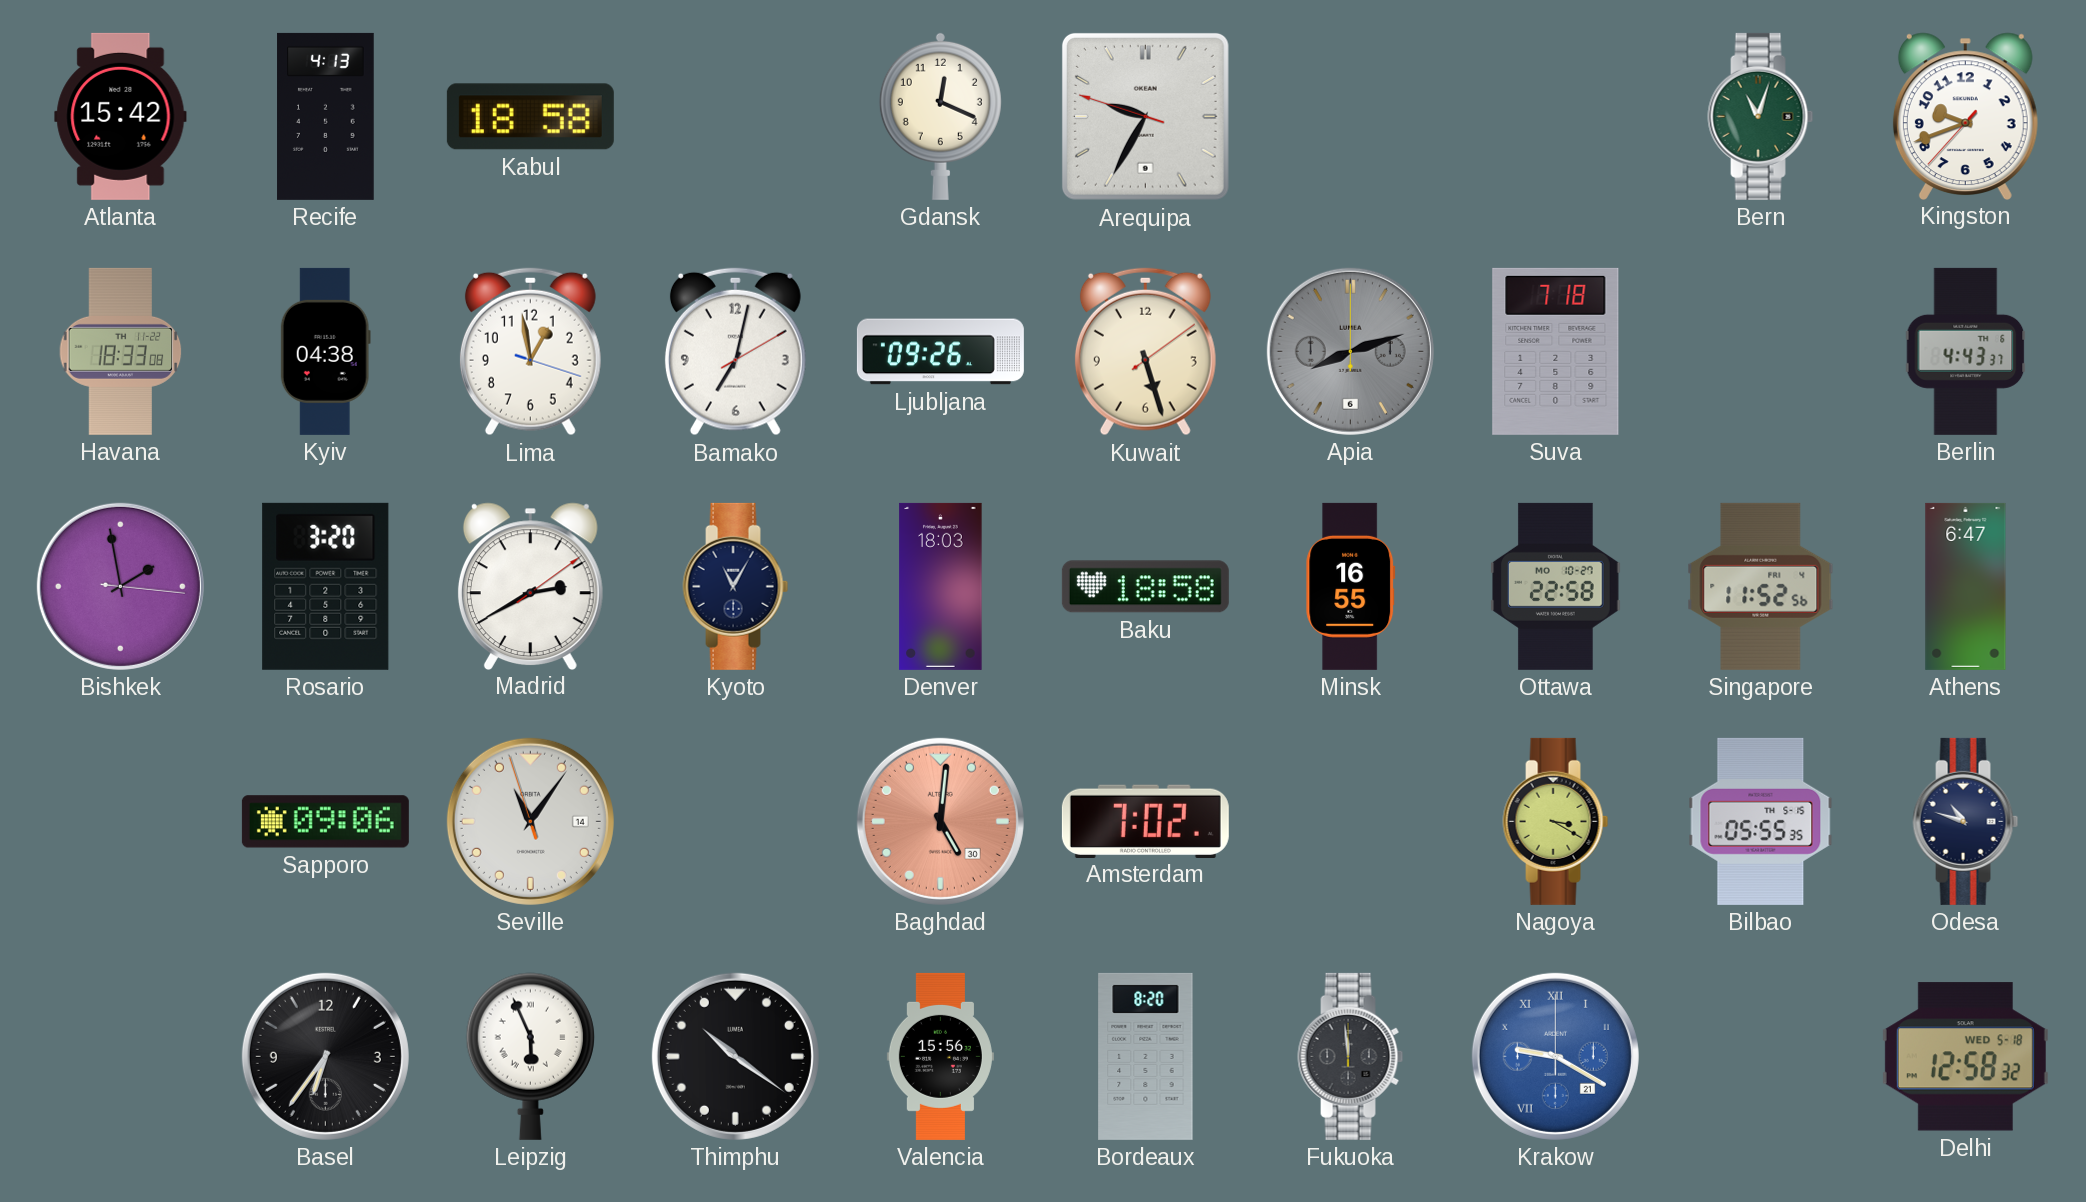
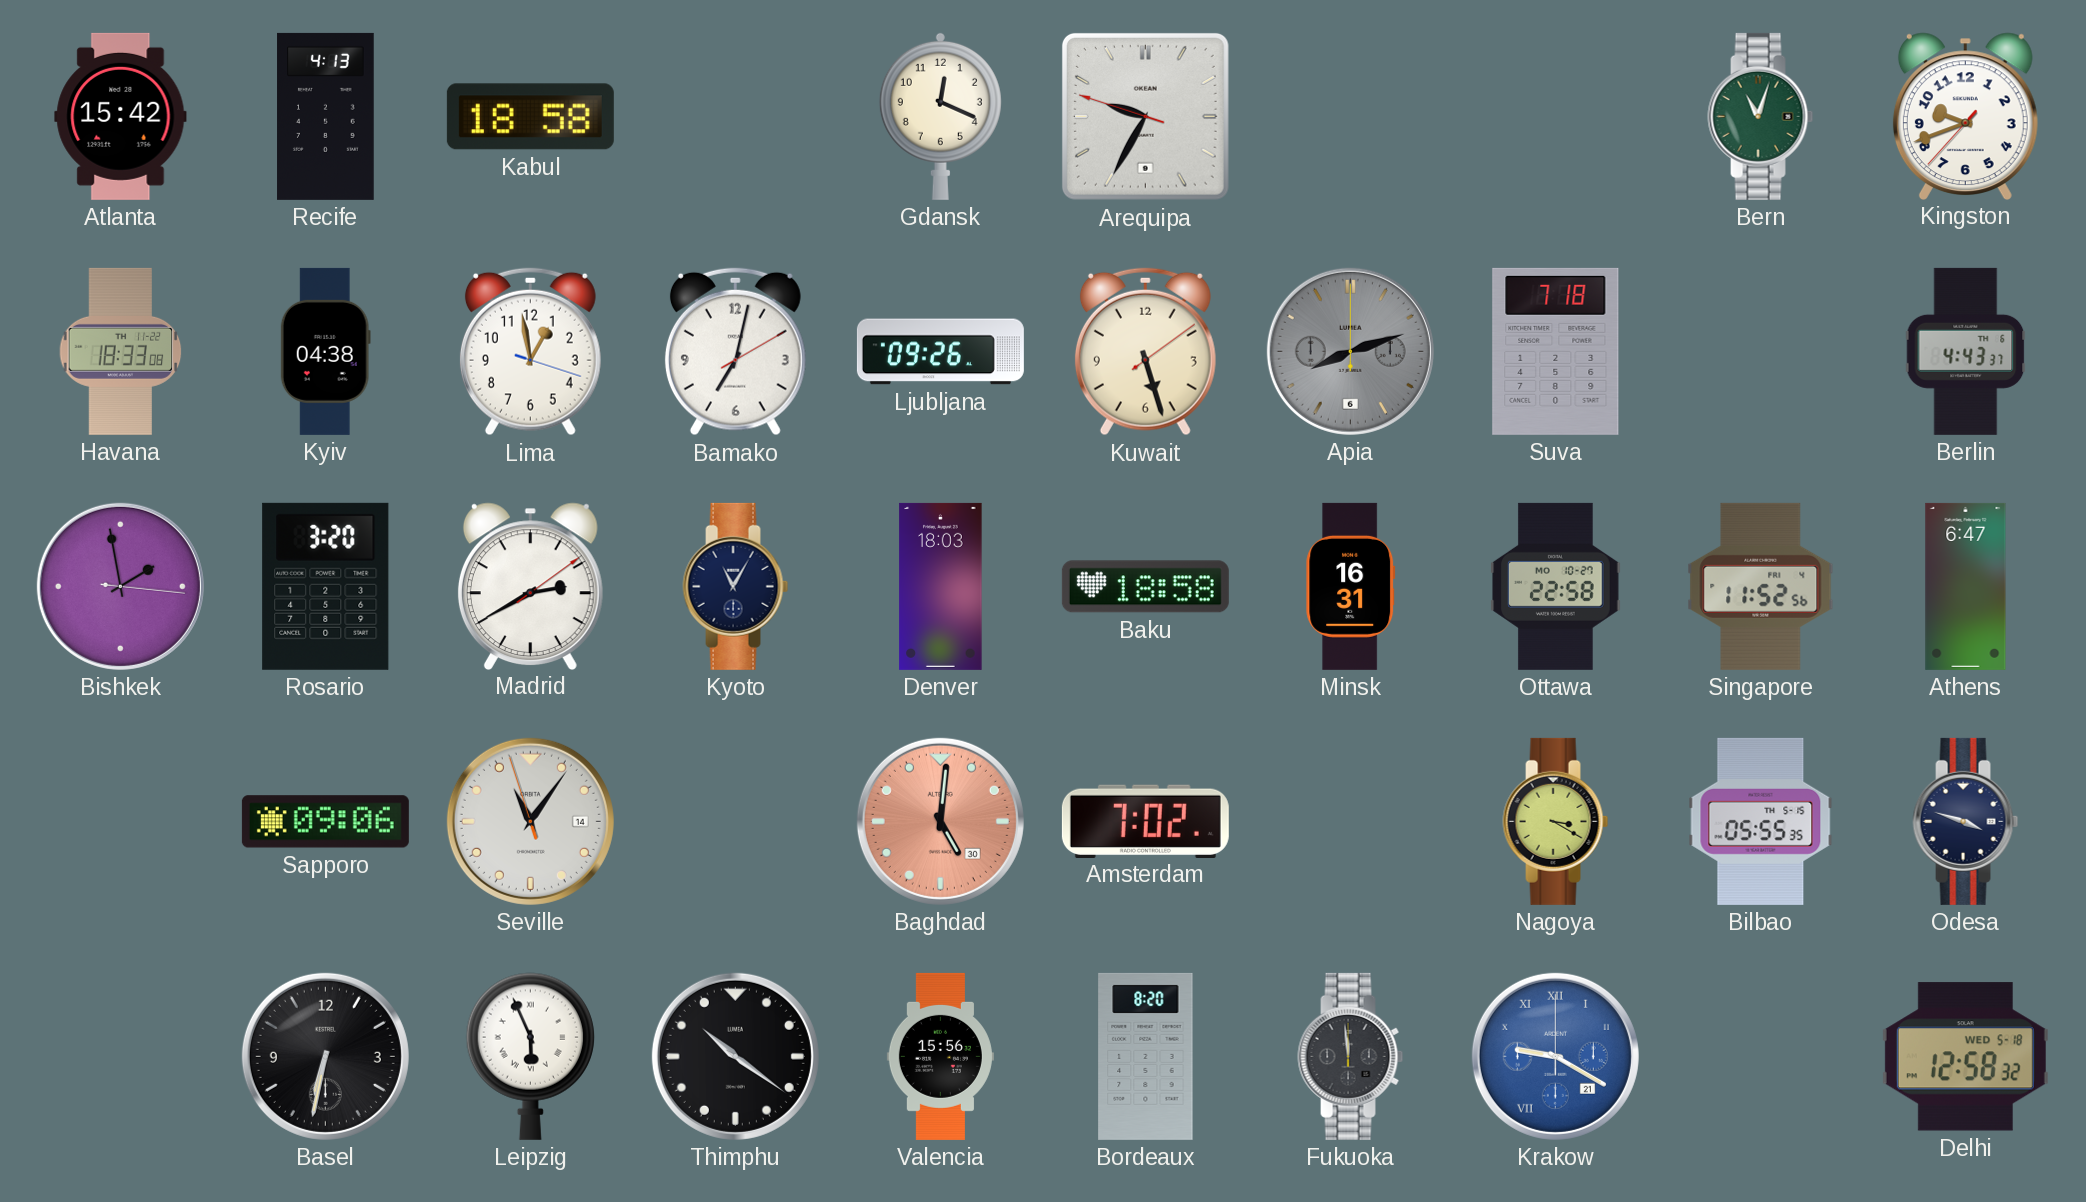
Minsk: 16:55 -> 16:31
Odesa: 10:48 -> 3:48
Basel: 6:36 -> 6:32
